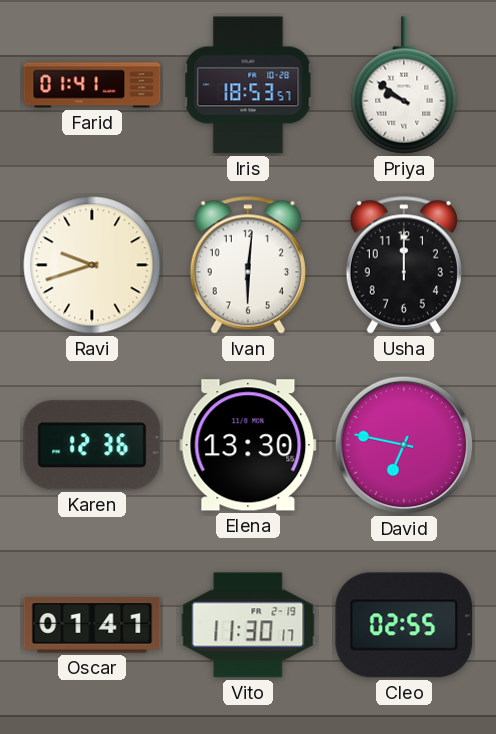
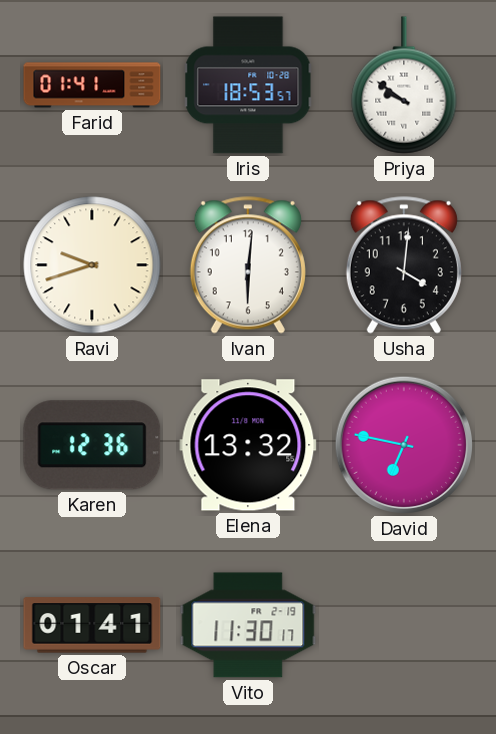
Usha: 12:00 -> 4:01
Elena: 13:30 -> 13:32
Cleo: 02:55 -> none
